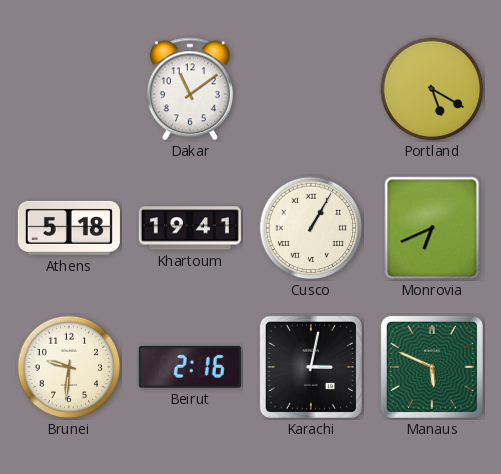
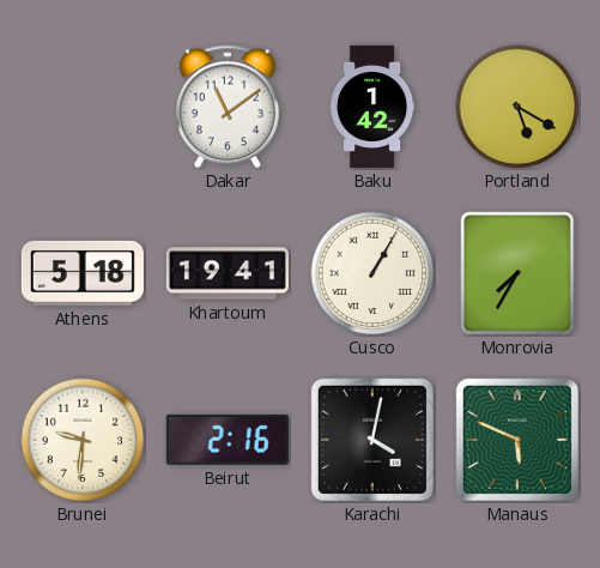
Baku: none -> 1:42
Monrovia: 6:41 -> 7:35
Karachi: 3:02 -> 4:02
